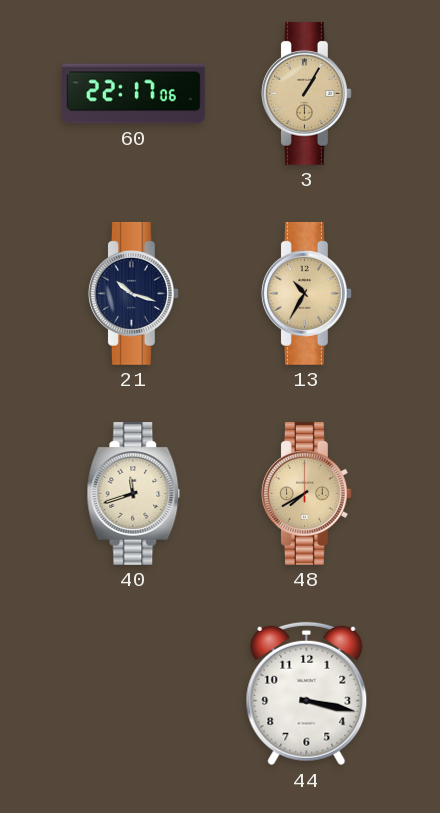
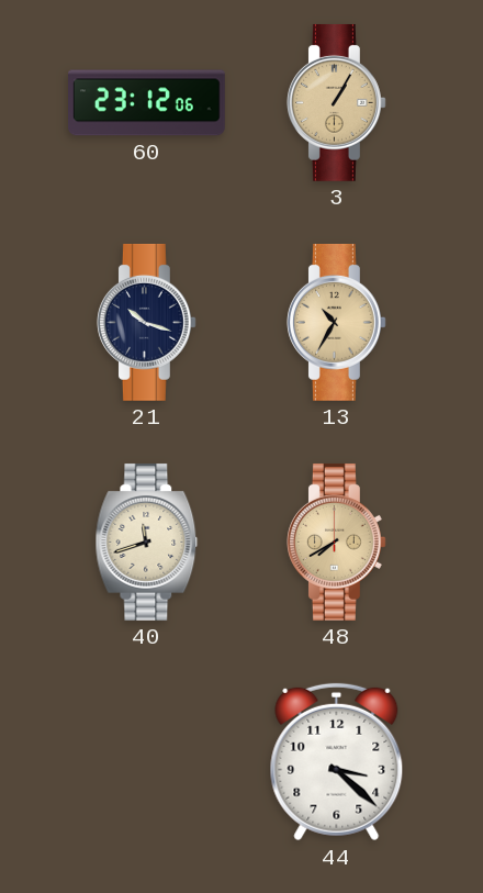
60: 22:17 -> 23:12
44: 3:17 -> 3:22
